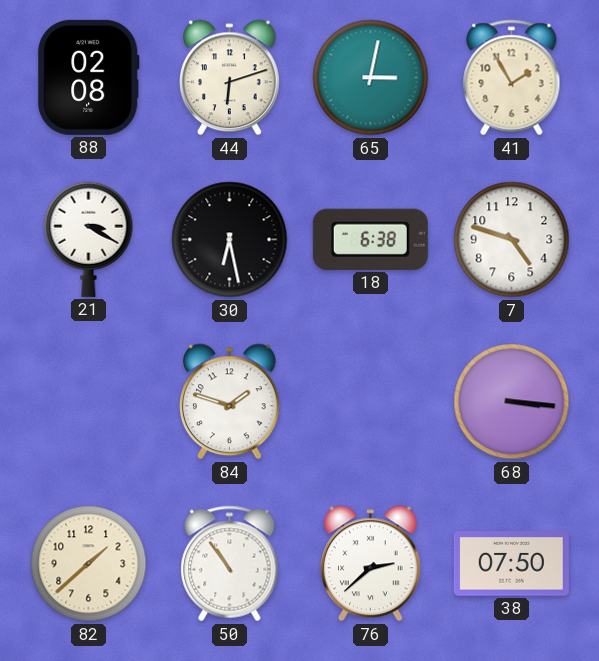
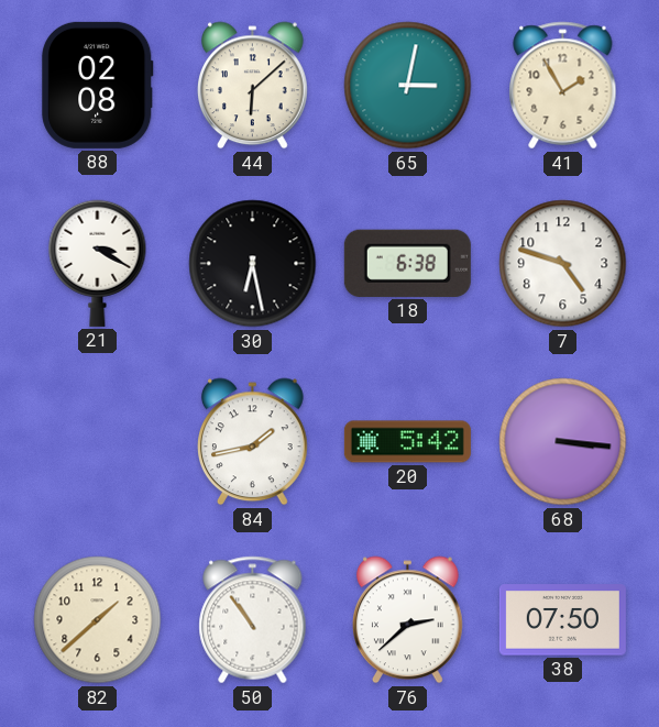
44: 6:12 -> 6:08
84: 1:48 -> 1:43
20: none -> 5:42
